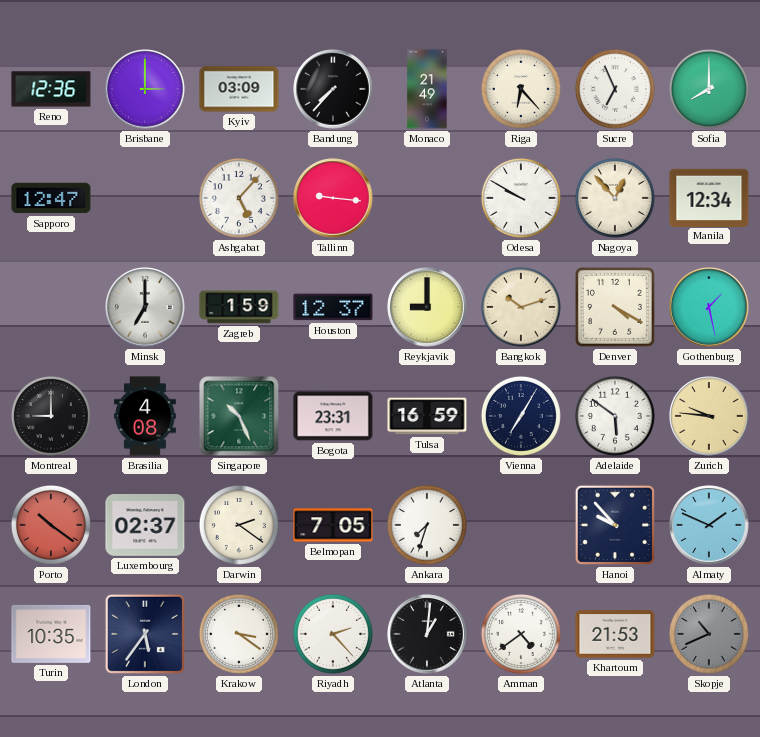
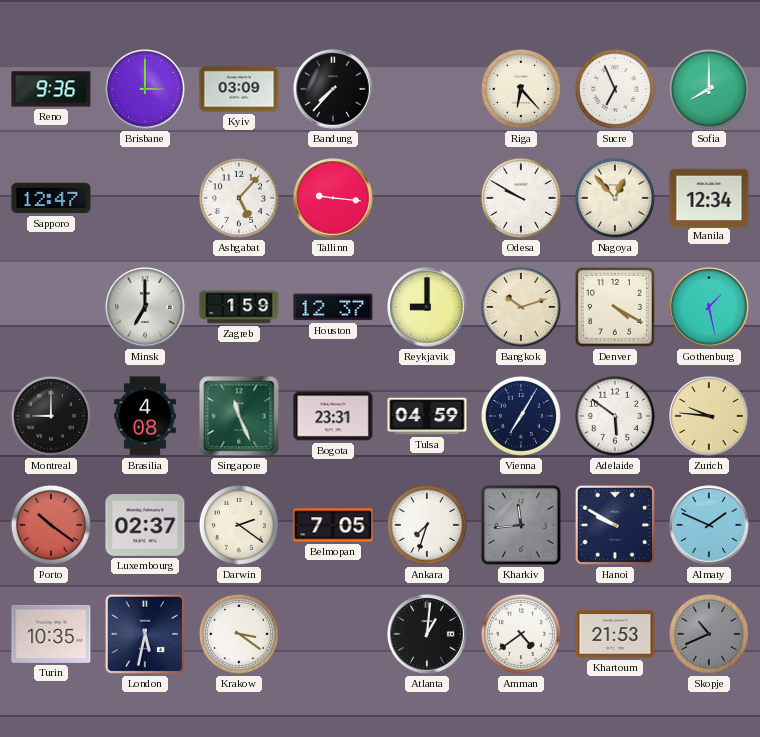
Reno: 12:36 -> 9:36
Monaco: 21:49 -> none
Singapore: 10:26 -> 11:26
Tulsa: 16:59 -> 04:59
Kharkiv: none -> 11:44
Hanoi: 9:53 -> 9:50
London: 5:36 -> 5:32
Riyadh: 2:23 -> none
